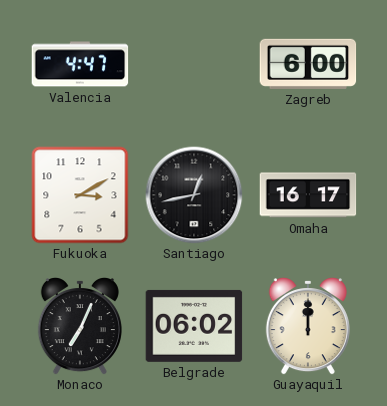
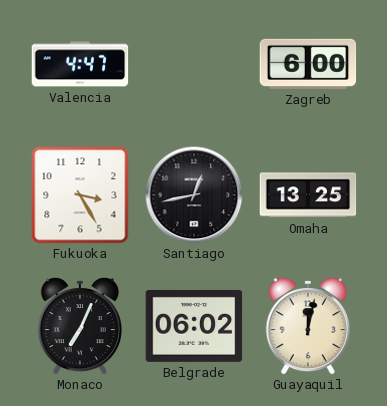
Fukuoka: 3:10 -> 3:25
Omaha: 16:17 -> 13:25
Guayaquil: 12:00 -> 12:02
